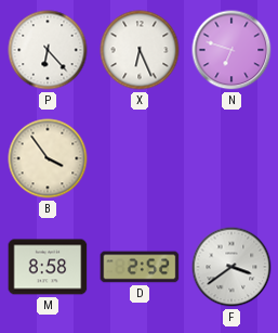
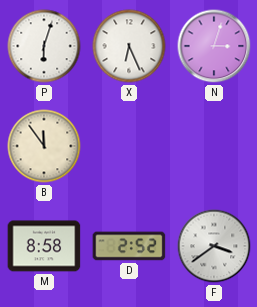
P: 6:23 -> 6:03
N: 6:48 -> 3:03
B: 3:54 -> 11:54
